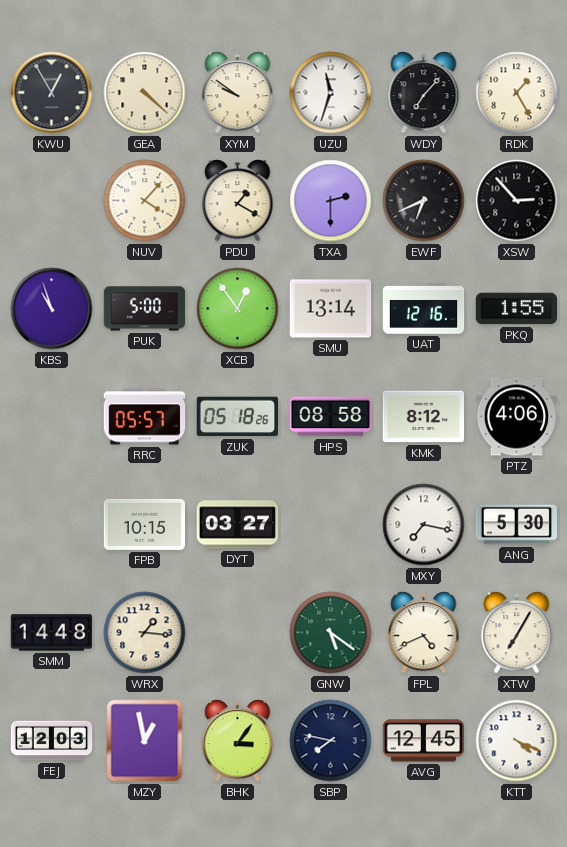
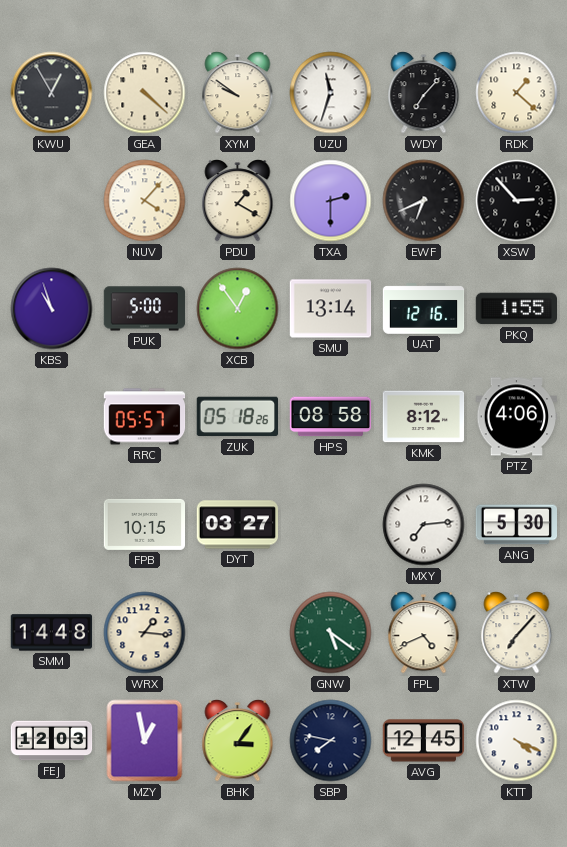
RDK: 1:25 -> 1:22
MXY: 7:17 -> 7:14
XTW: 7:05 -> 7:07
